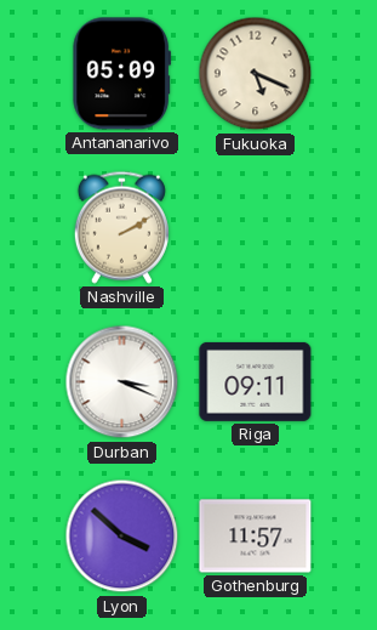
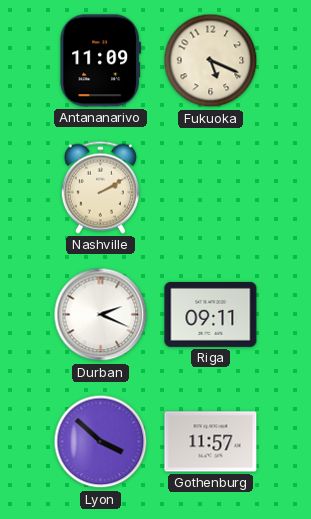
Antananarivo: 05:09 -> 11:09
Durban: 3:19 -> 2:19
